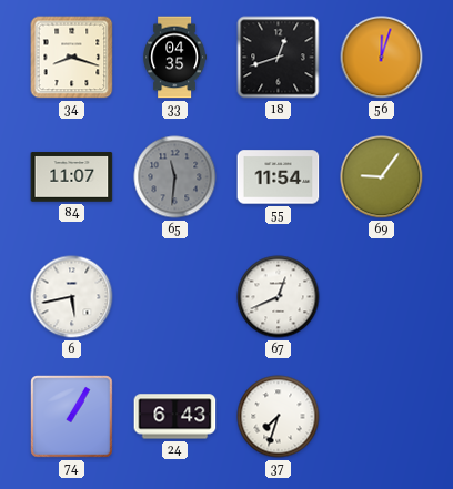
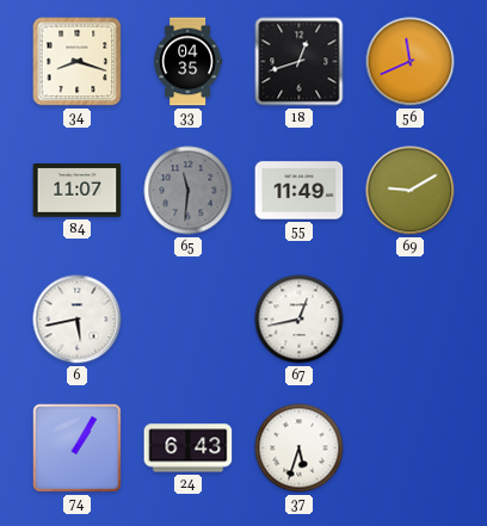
56: 12:03 -> 11:41
55: 11:54 -> 11:49
69: 9:06 -> 9:10
67: 12:41 -> 12:43
37: 7:33 -> 5:33
